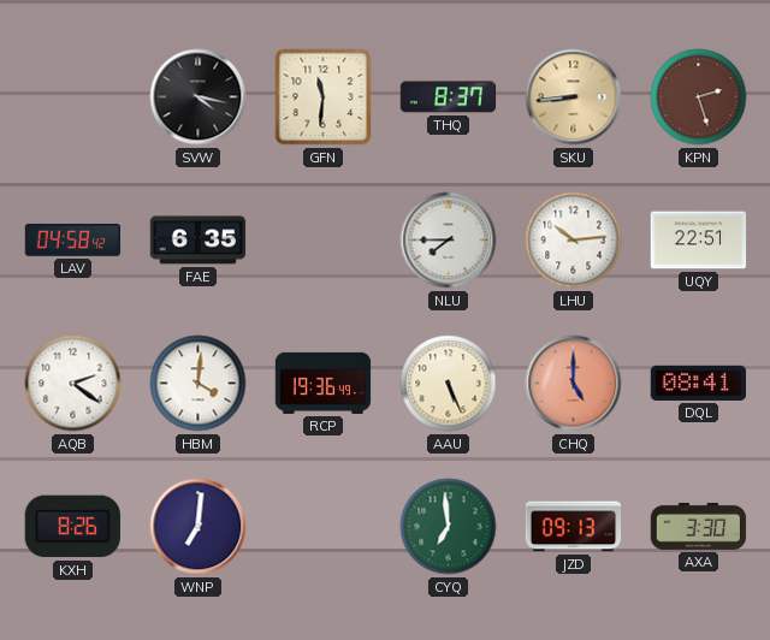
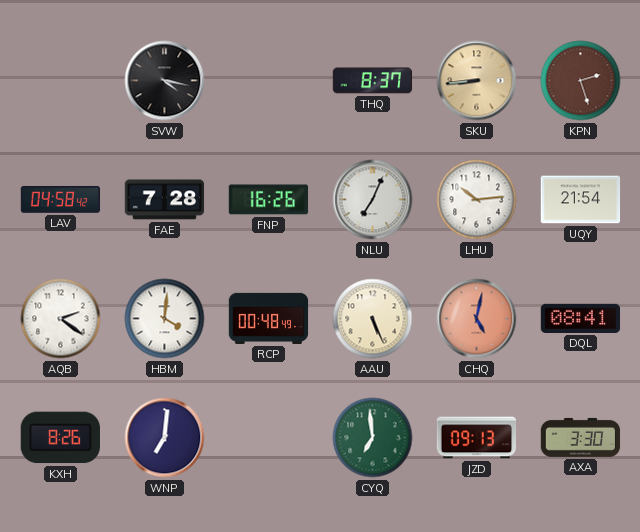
GFN: 11:31 -> none
FAE: 6:35 -> 7:28
FNP: none -> 16:26
NLU: 7:45 -> 7:04
UQY: 22:51 -> 21:54
RCP: 19:36 -> 00:48
CHQ: 5:00 -> 5:02
